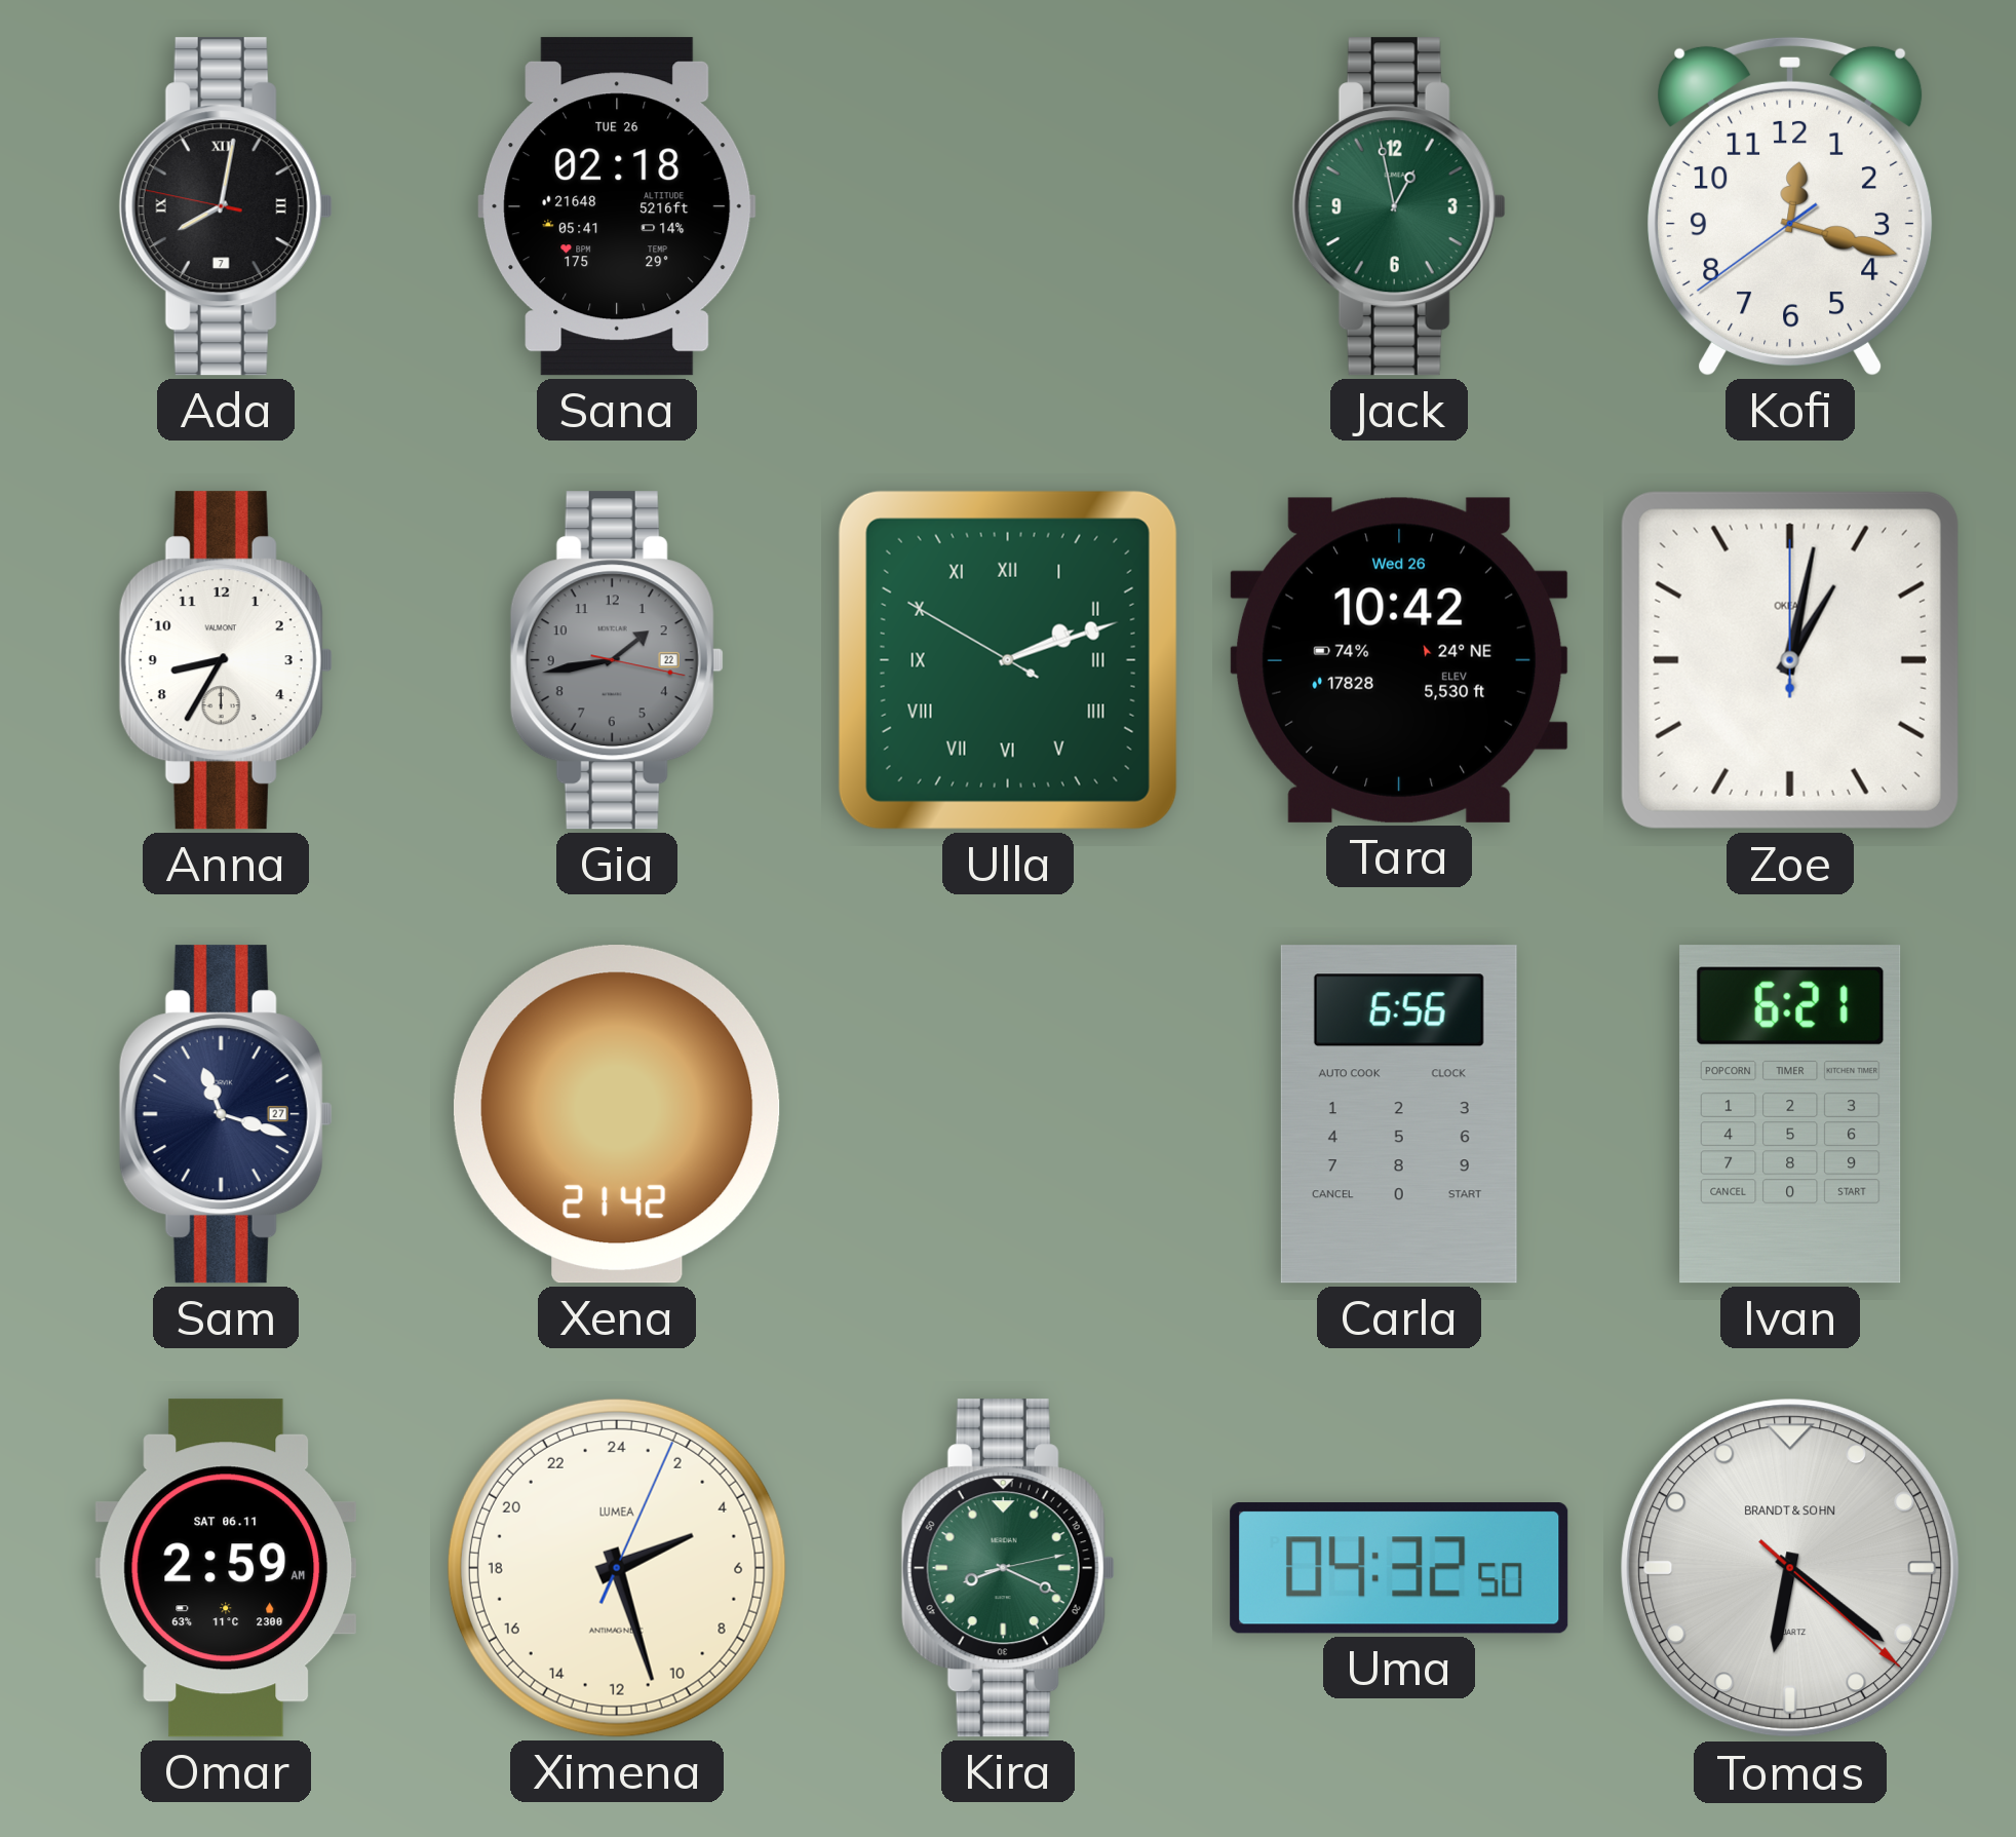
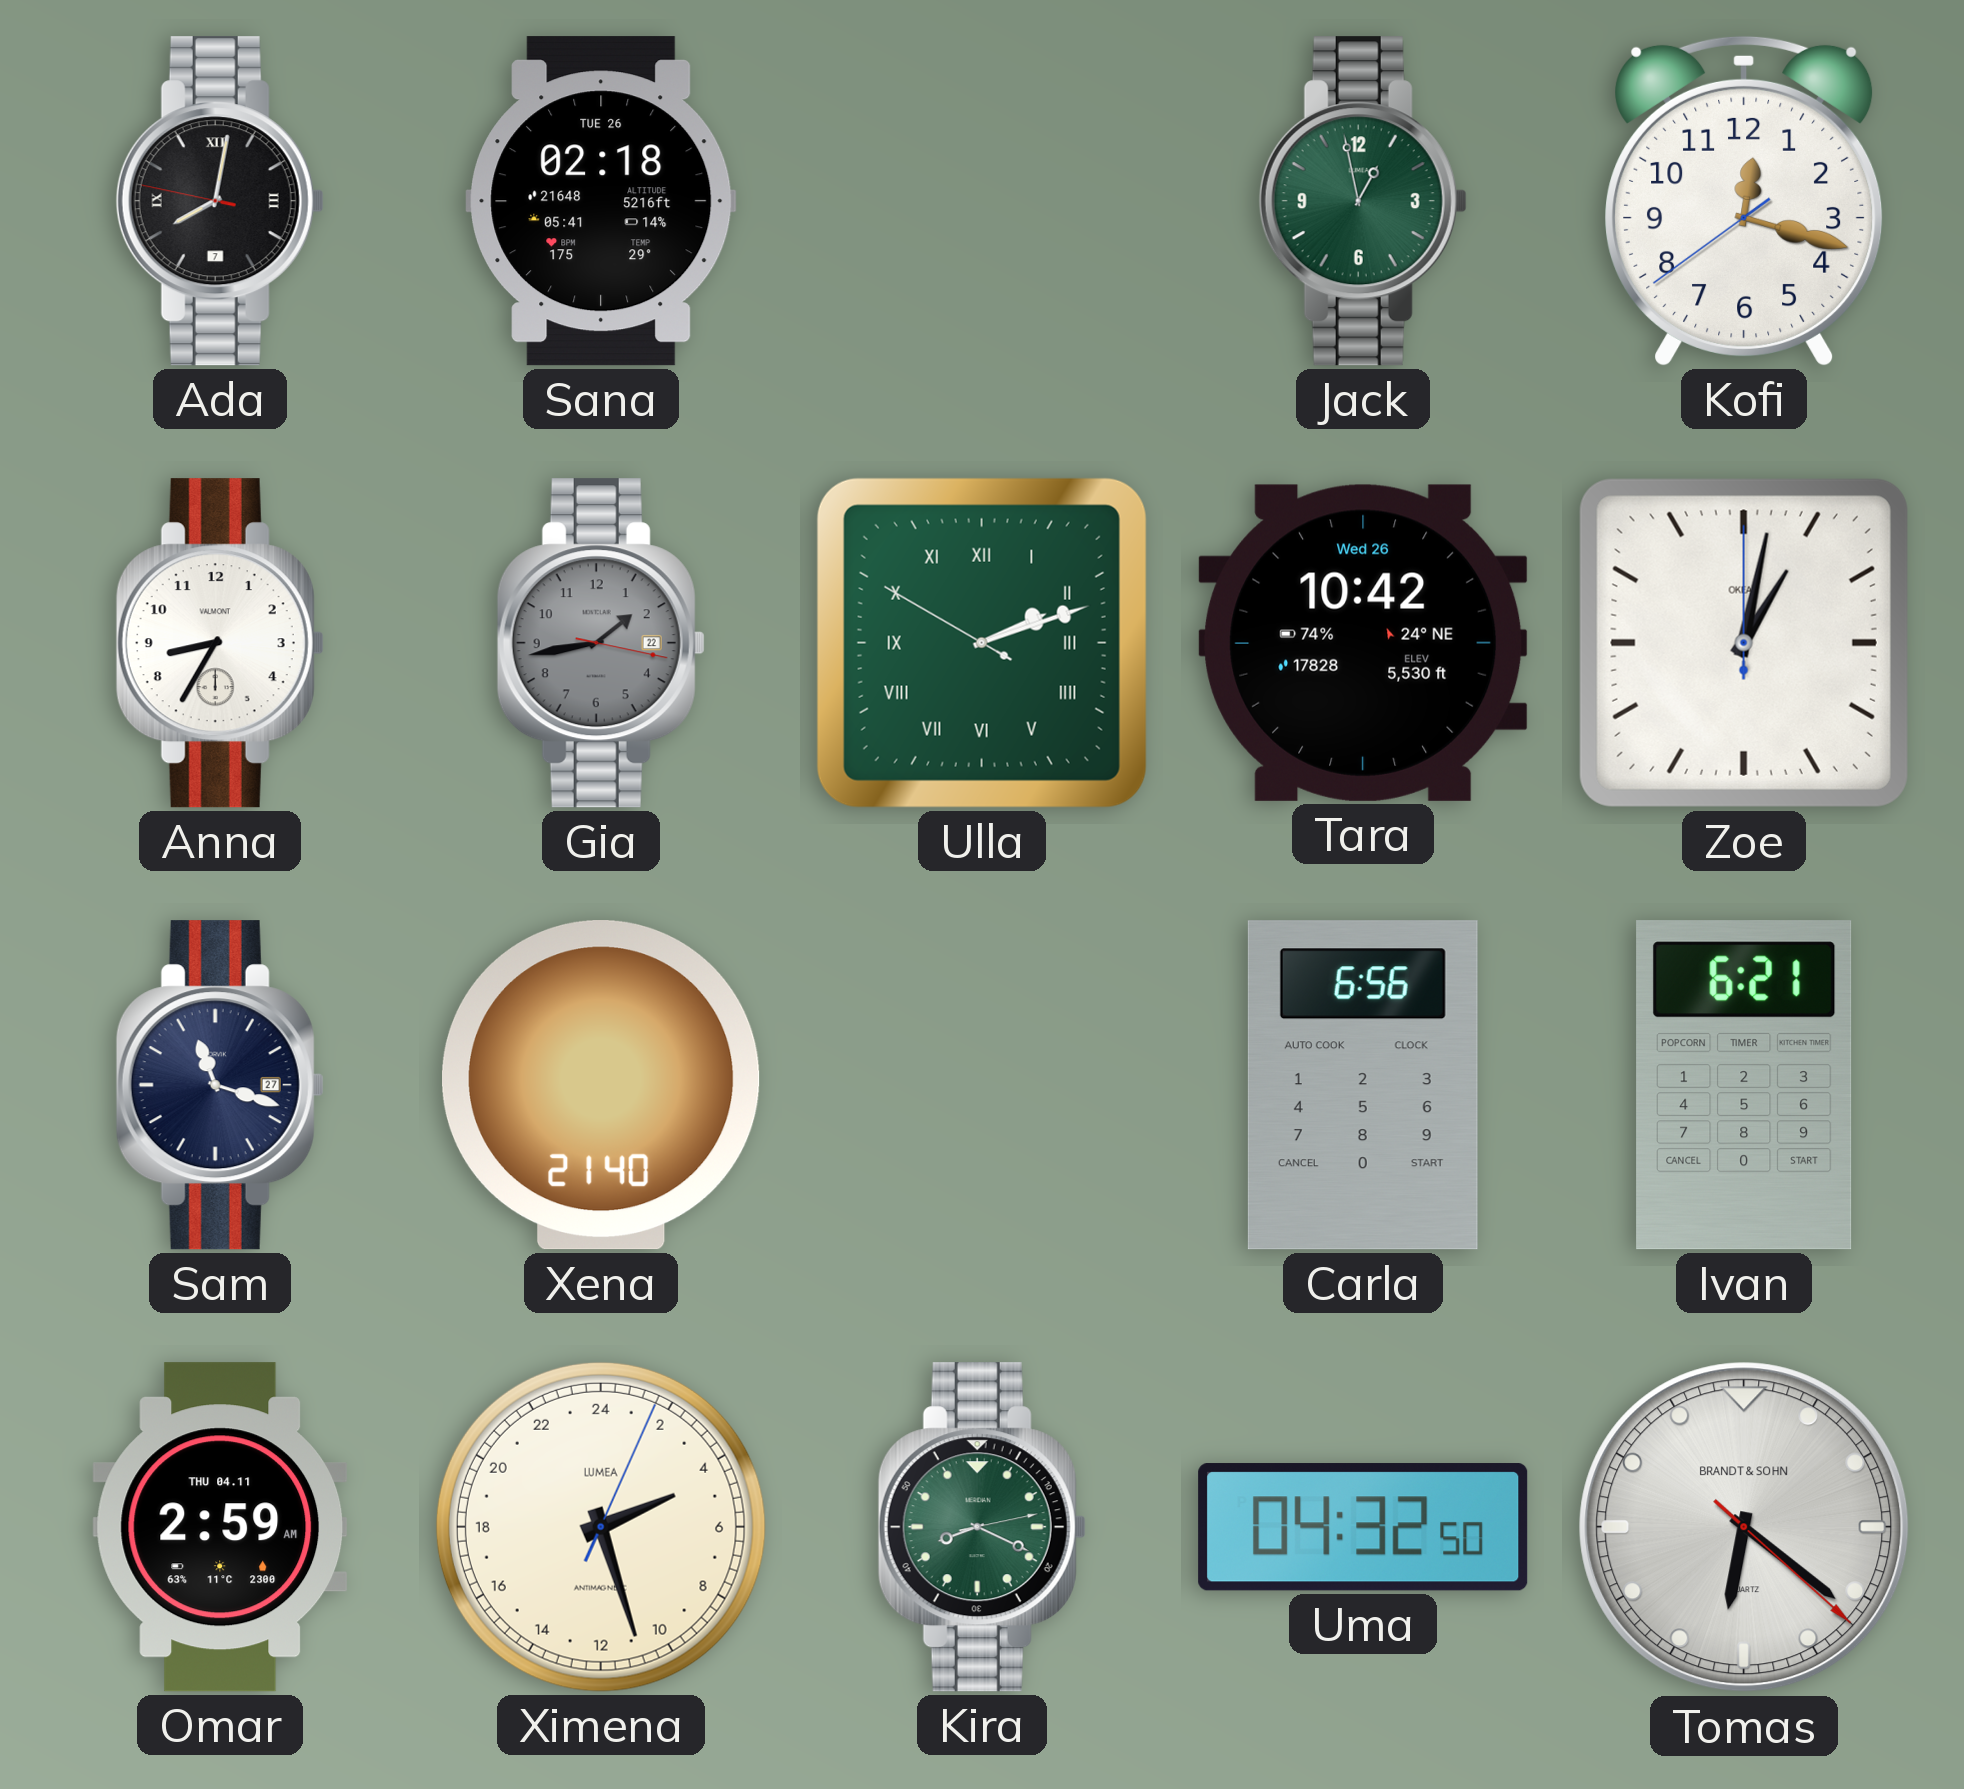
Xena: 21:42 -> 21:40
Omar date: SAT 06.11 -> THU 04.11
